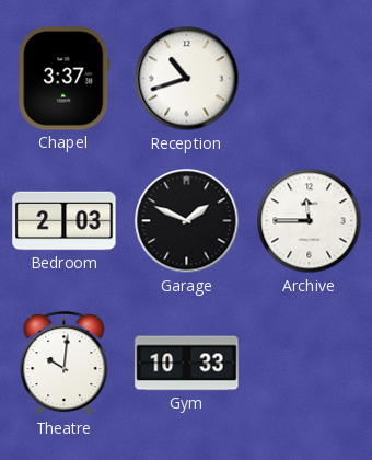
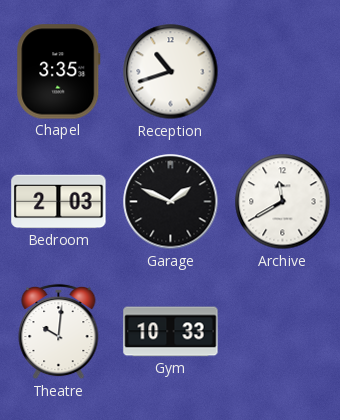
Chapel: 3:37 -> 3:35
Archive: 11:45 -> 11:40
